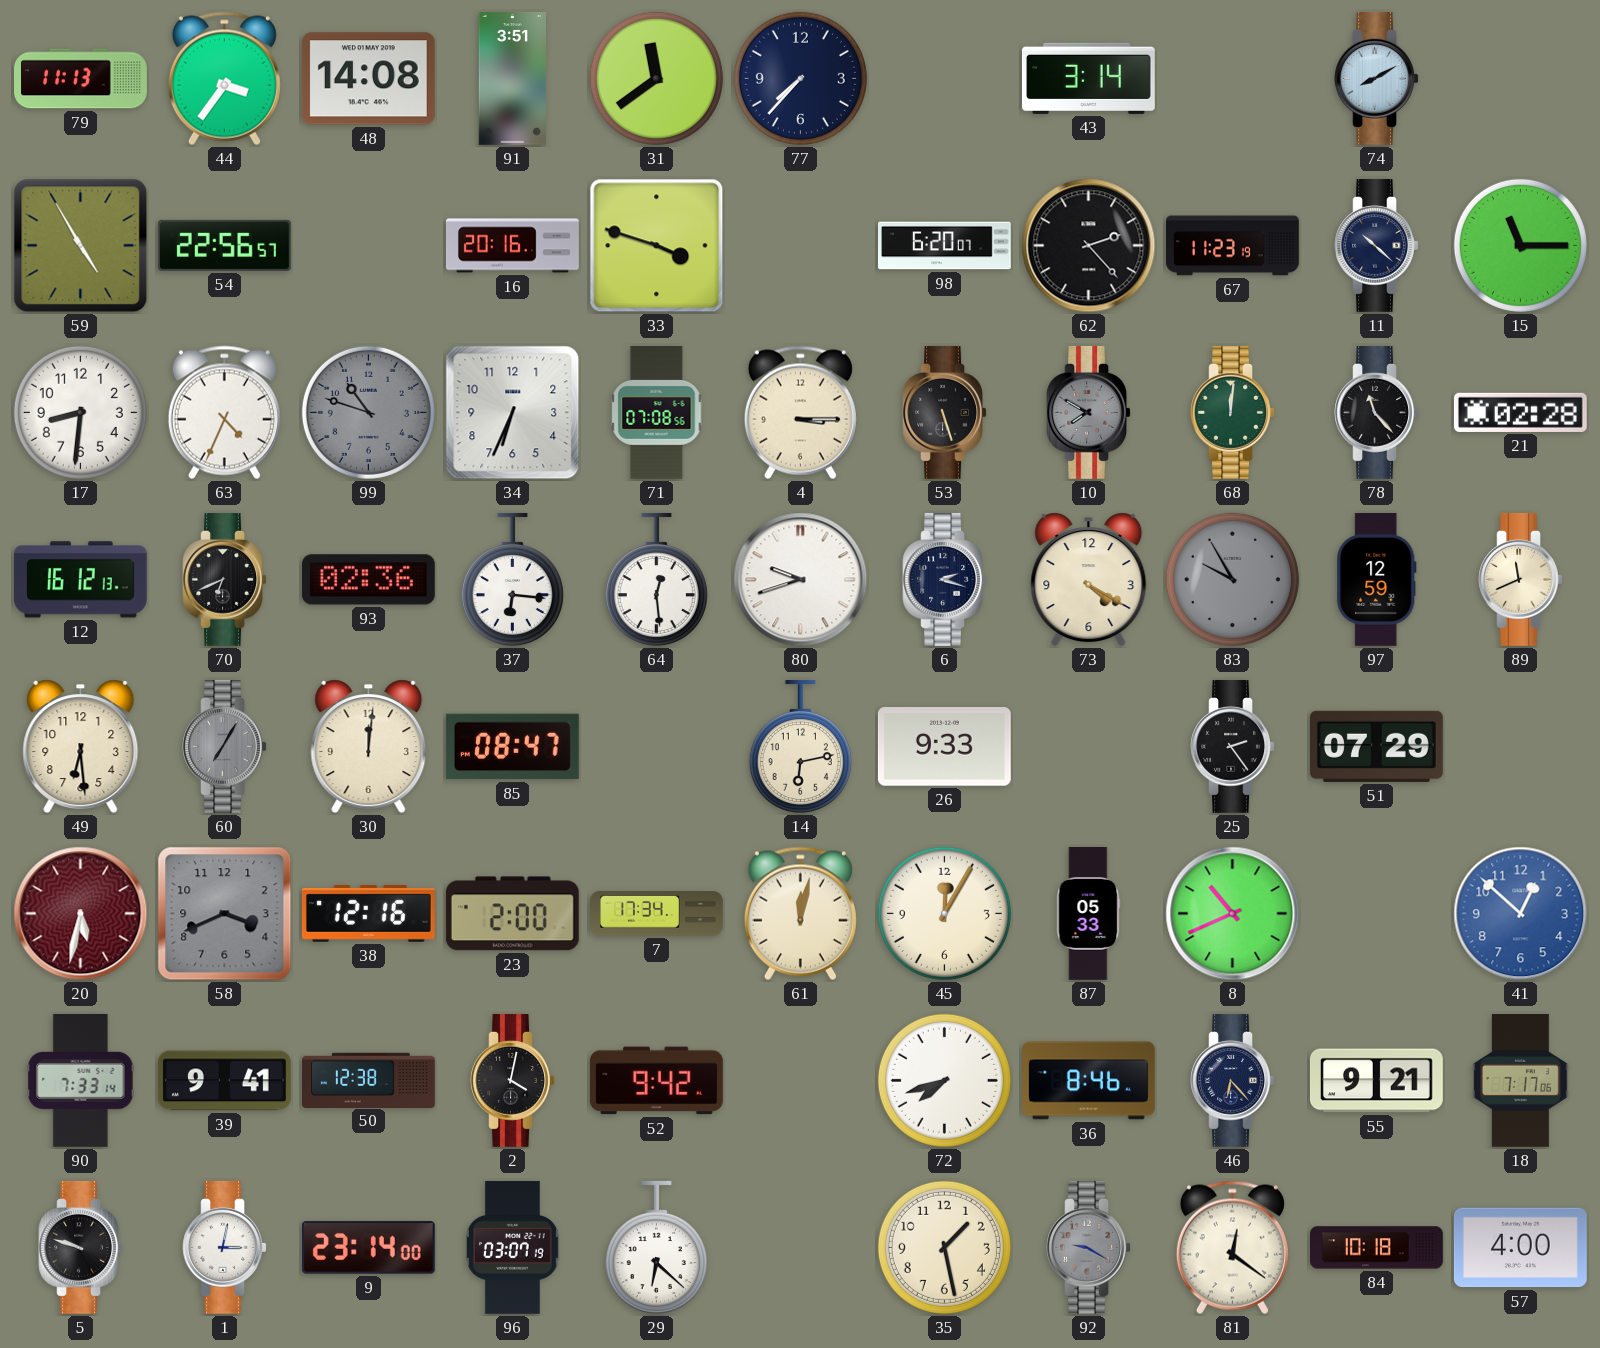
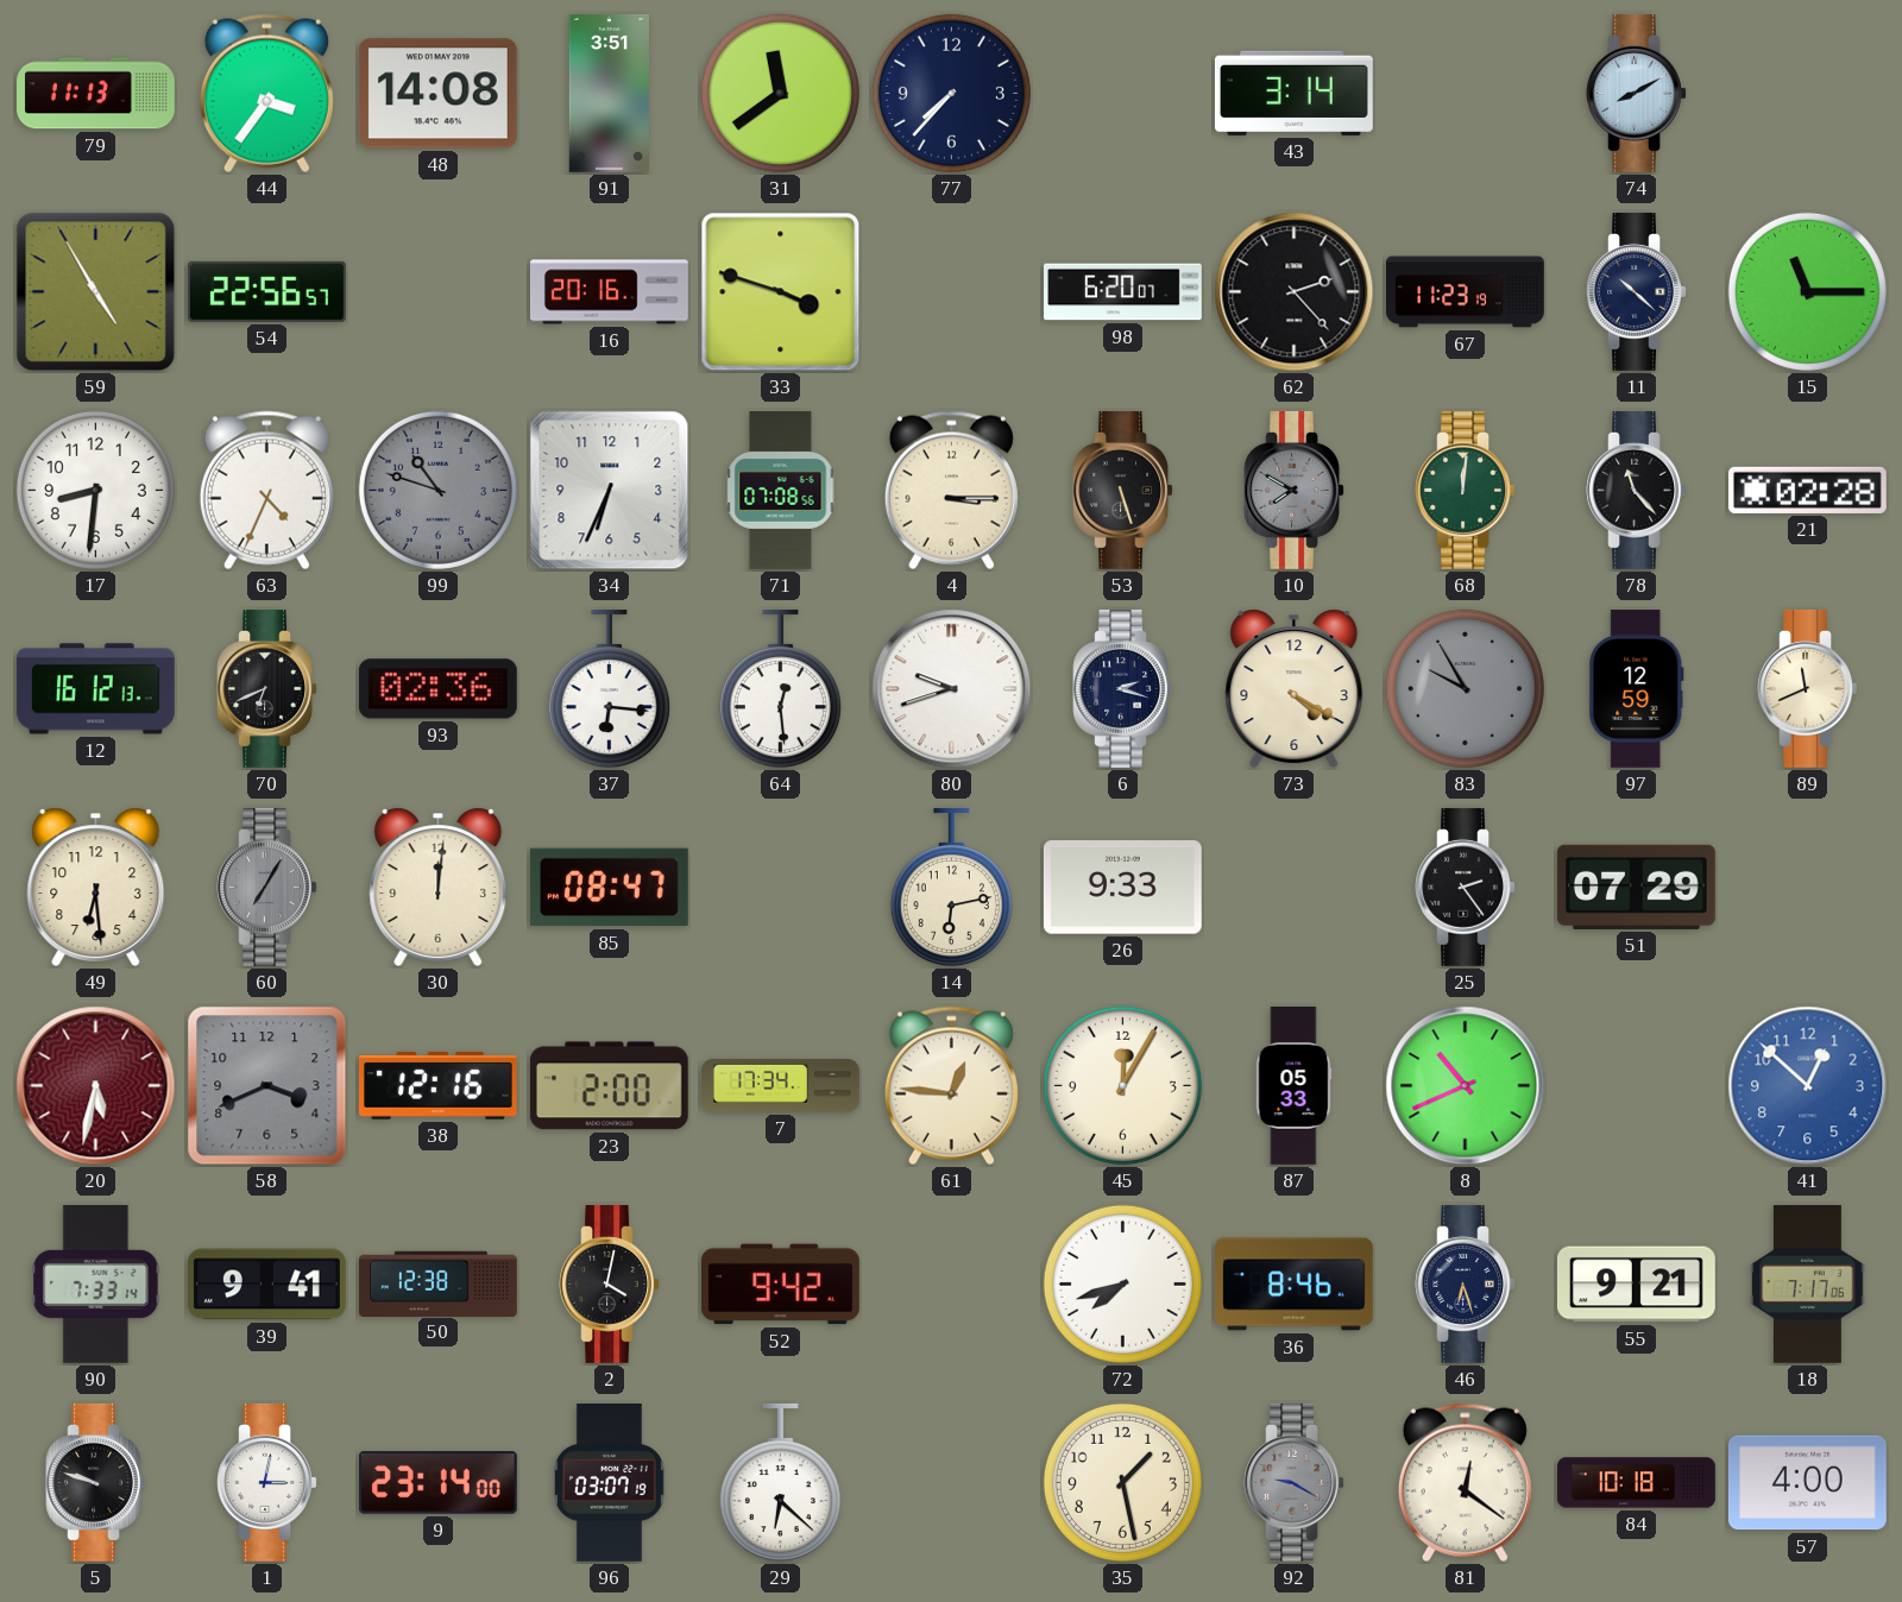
61: 12:02 -> 12:46
46: 6:23 -> 6:27
